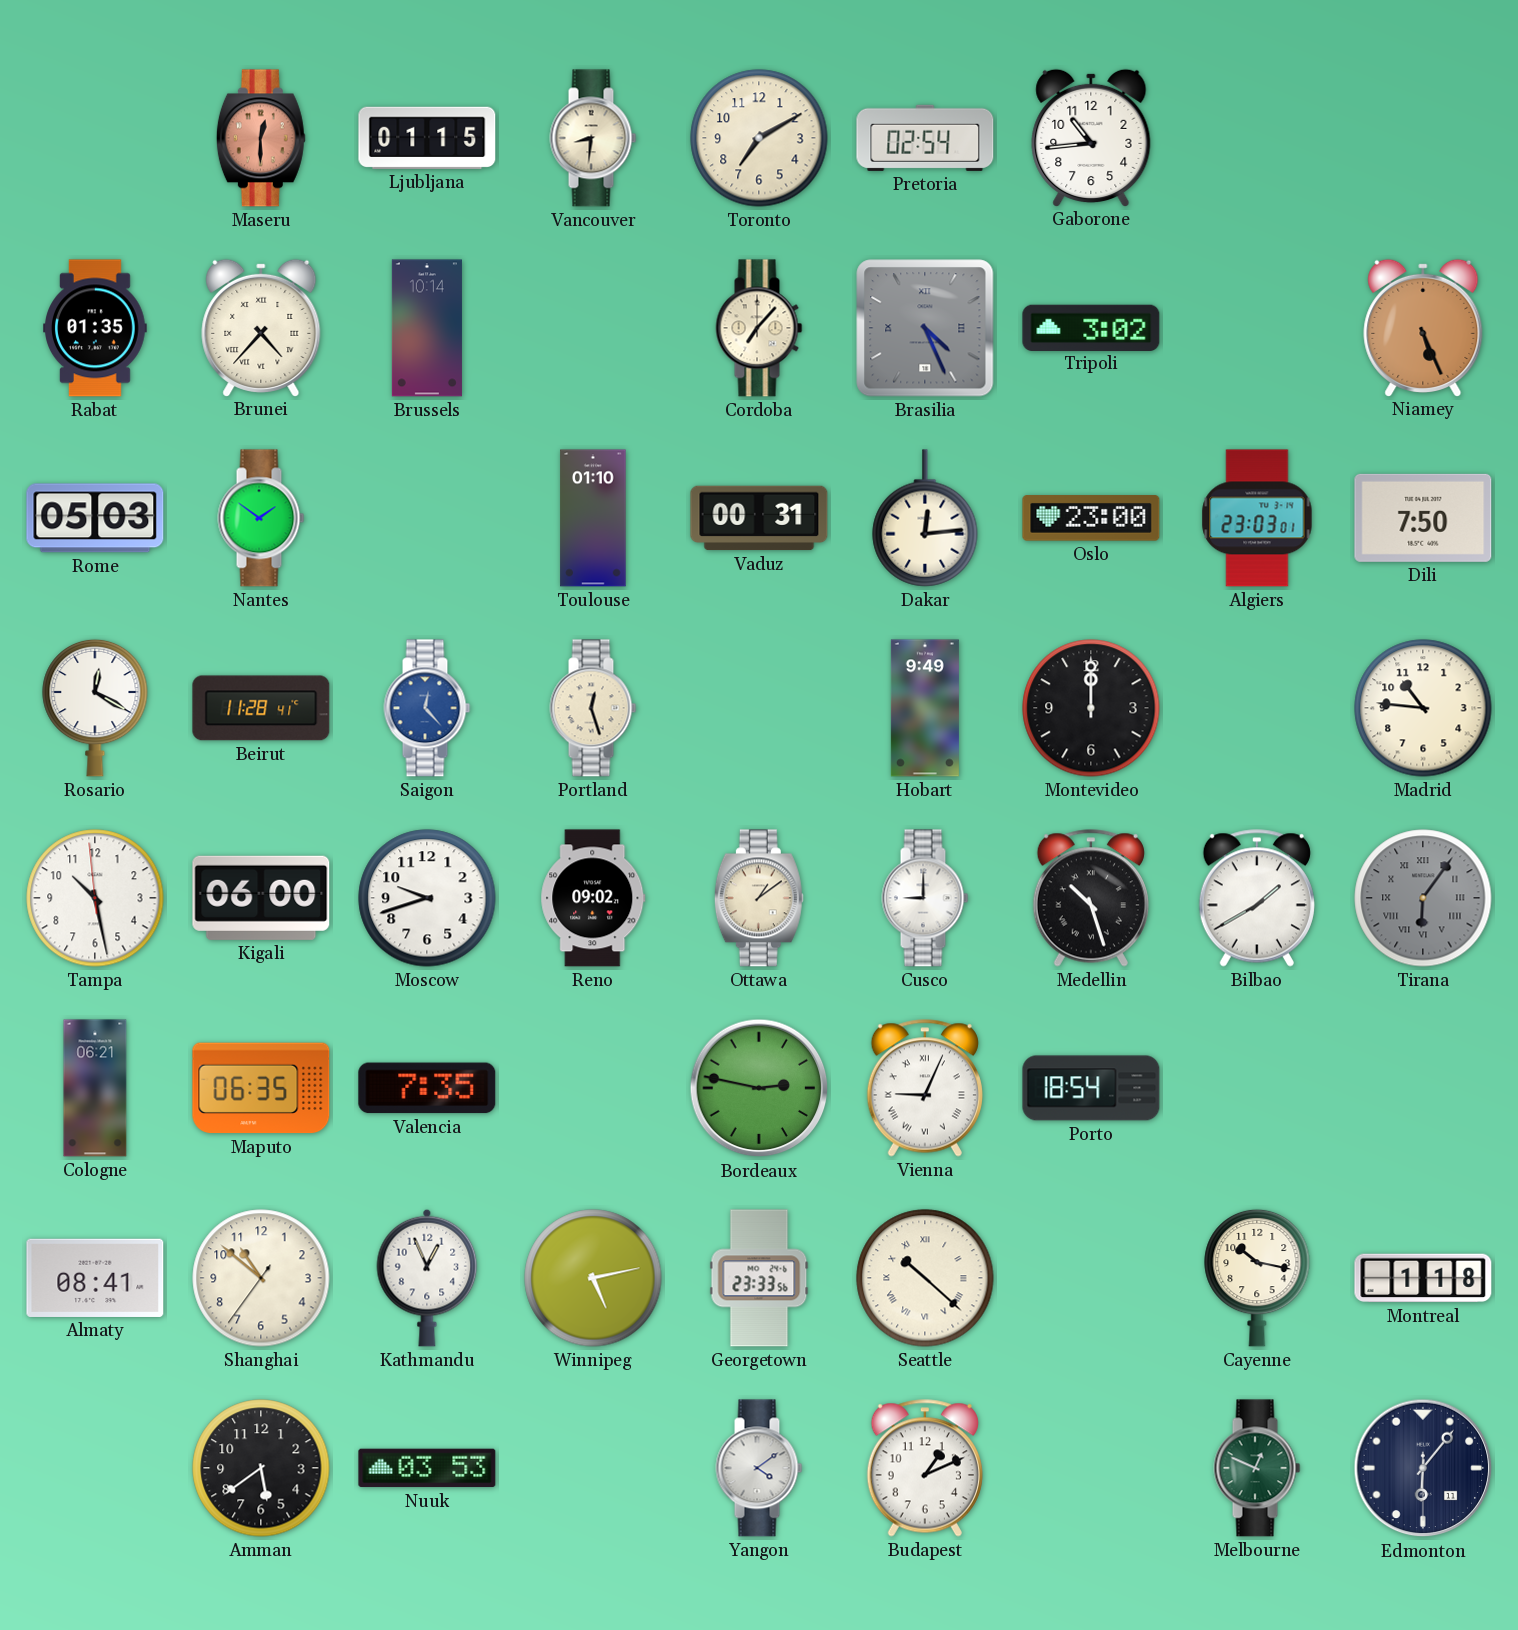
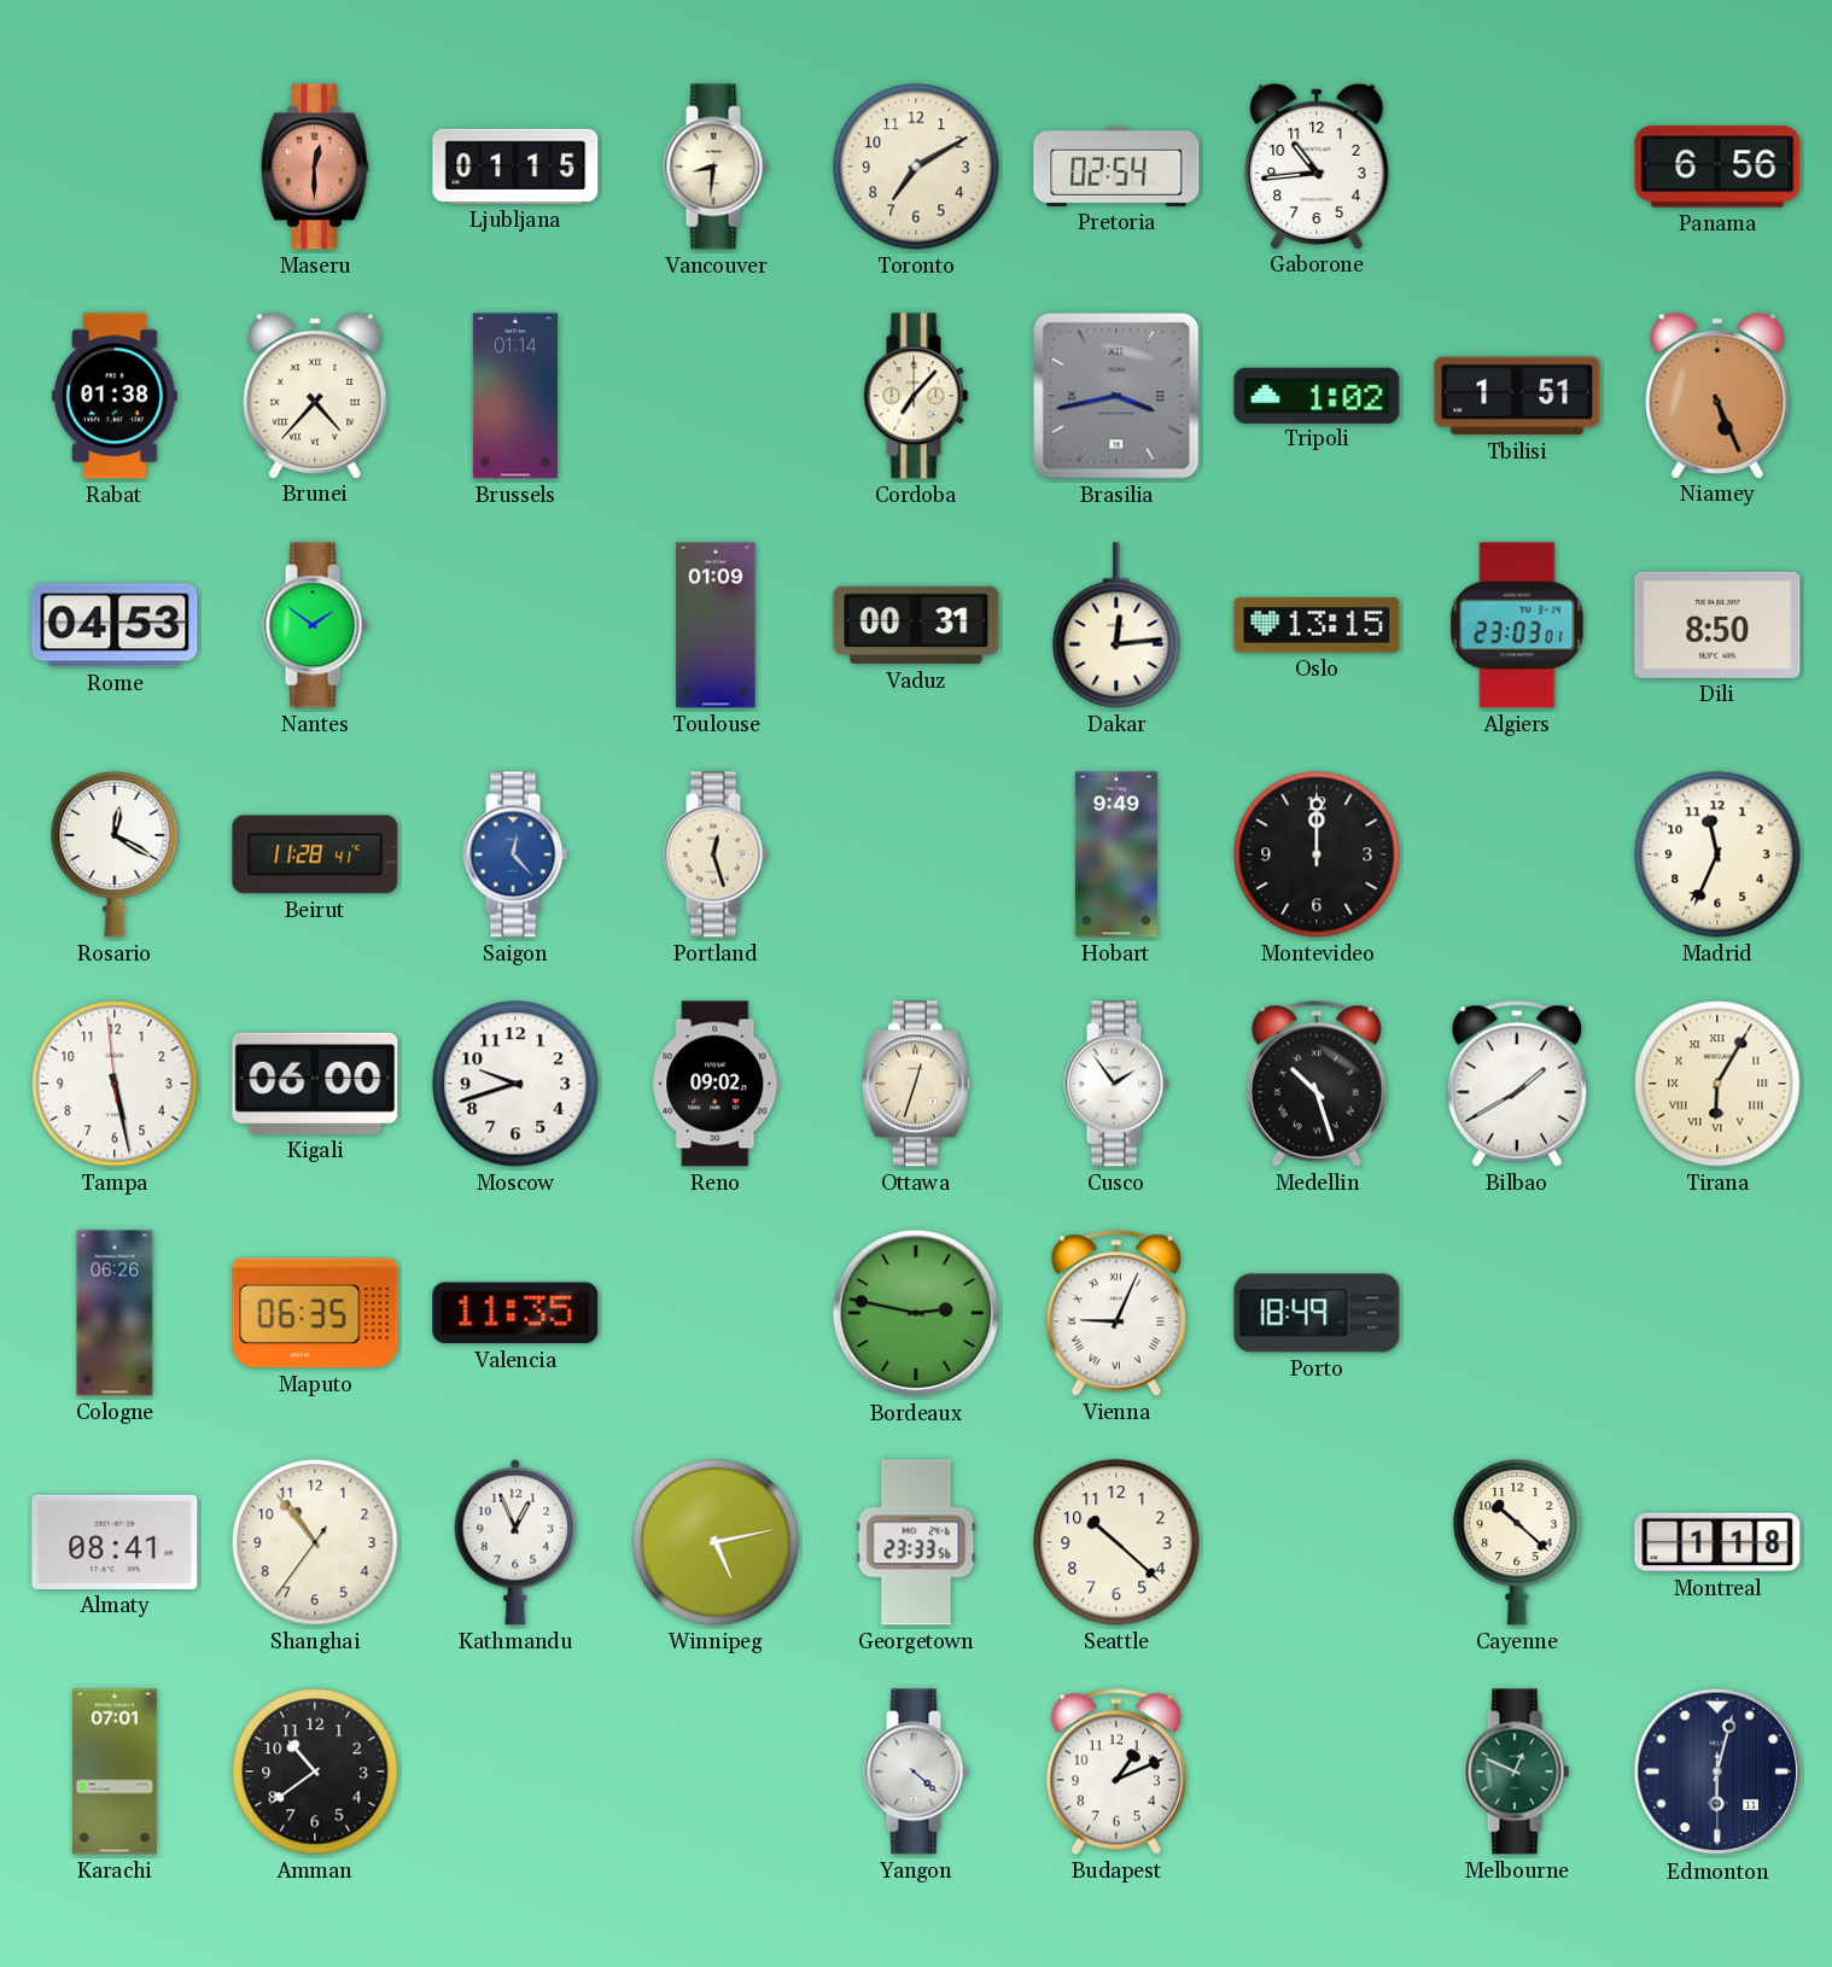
Panama: none -> 6:56
Rabat: 01:35 -> 01:38
Brussels: 10:14 -> 01:14
Brasilia: 4:26 -> 3:43
Tripoli: 3:02 -> 1:02
Tbilisi: none -> 1:51
Rome: 05:03 -> 04:53
Toulouse: 01:10 -> 01:09
Oslo: 23:00 -> 13:15
Dili: 7:50 -> 8:50
Madrid: 10:46 -> 11:34
Tampa: 10:27 -> 5:27
Ottawa: 1:09 -> 12:33
Cusco: 9:00 -> 1:54
Tirana: 6:06 -> 6:05
Tirana dial: grey -> cream
Cologne: 06:21 -> 06:26
Valencia: 7:35 -> 11:35
Porto: 18:54 -> 18:49
Shanghai: 10:51 -> 10:53
Seattle numerals: Roman -> Arabic
Cayenne: 10:17 -> 10:22
Karachi: none -> 07:01
Amman: 5:39 -> 10:39
Nuuk: 03:53 -> none
Yangon: 4:09 -> 4:22
Edmonton: 6:06 -> 6:02
